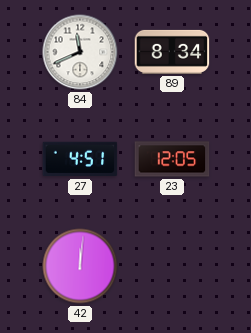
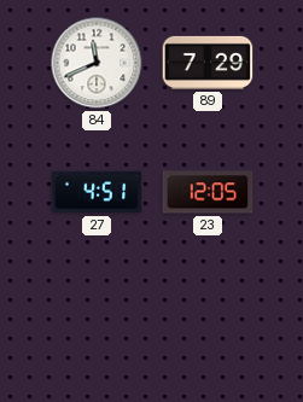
89: 8:34 -> 7:29
42: 12:01 -> none
